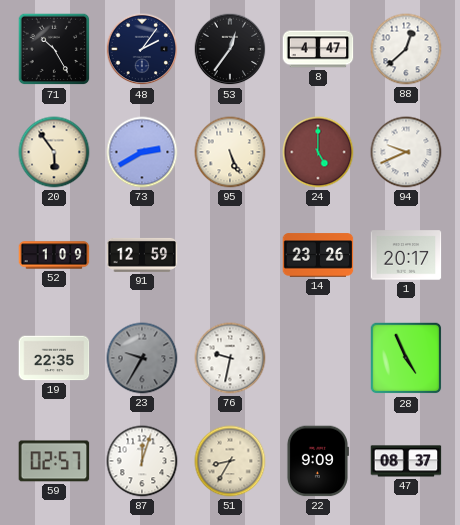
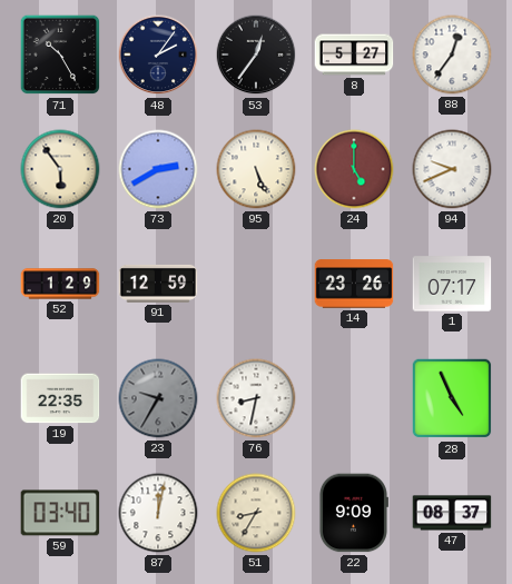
8: 4:47 -> 5:27
88: 12:38 -> 12:36
52: 1:09 -> 1:29
1: 20:17 -> 07:17
76: 9:32 -> 8:32
59: 02:57 -> 03:40
87: 12:03 -> 12:02
